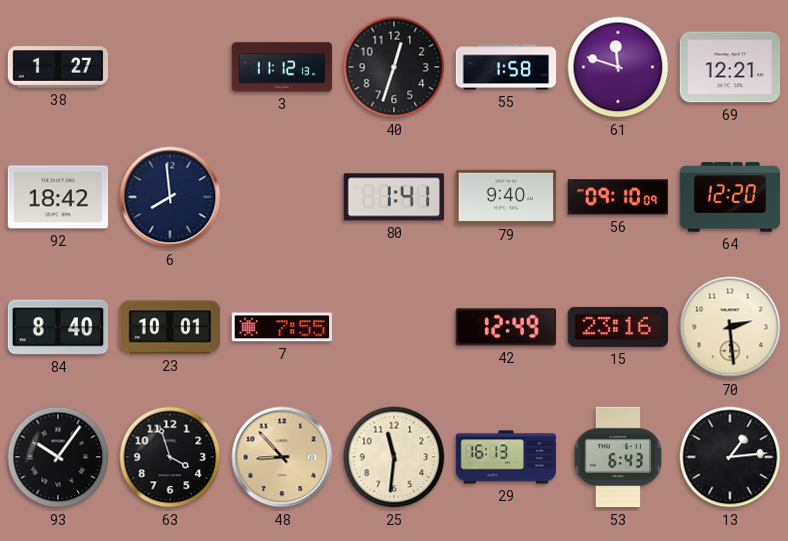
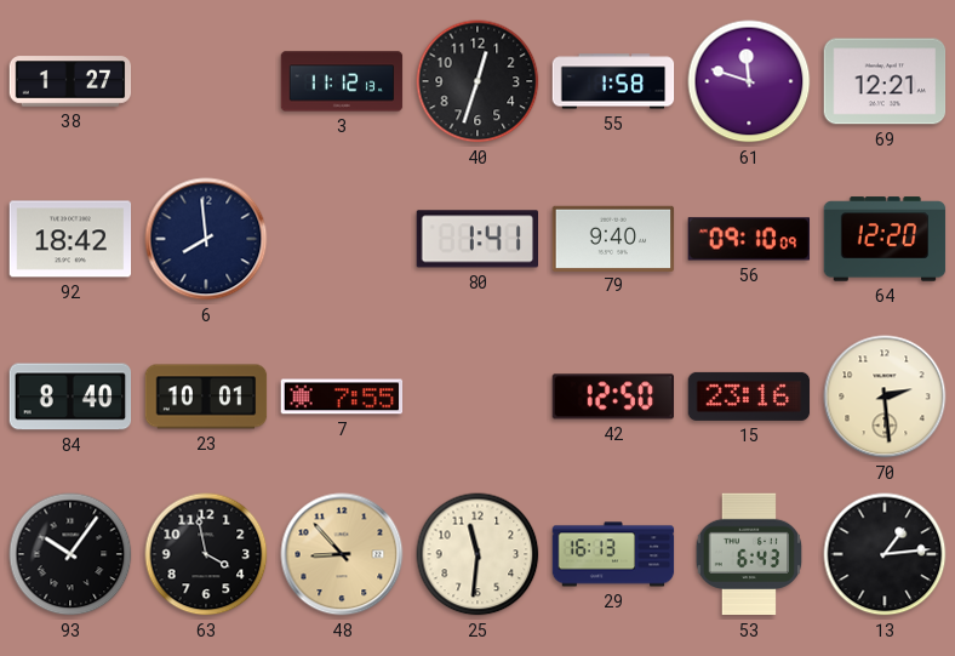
42: 12:49 -> 12:50
63: 3:57 -> 3:58
